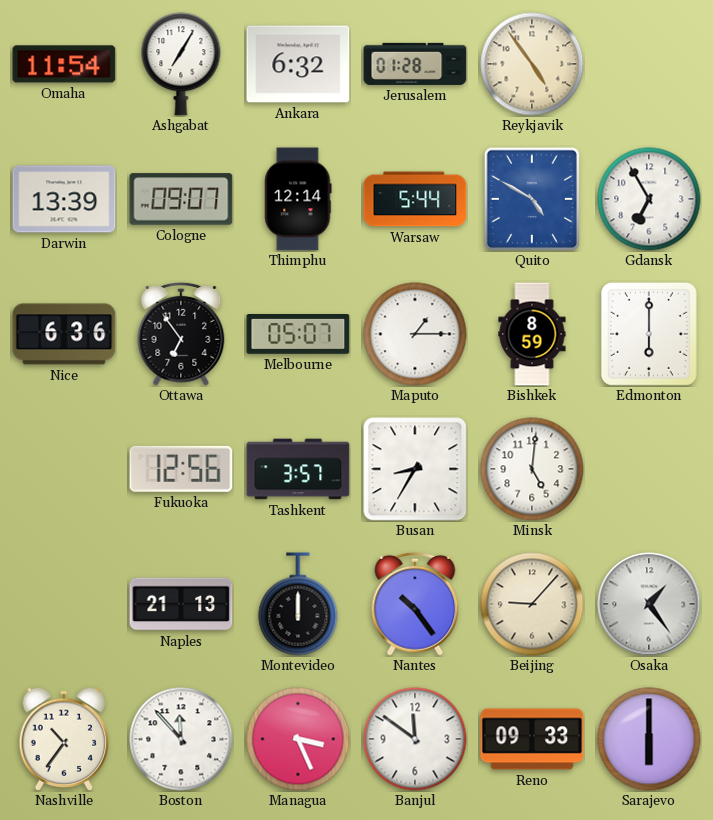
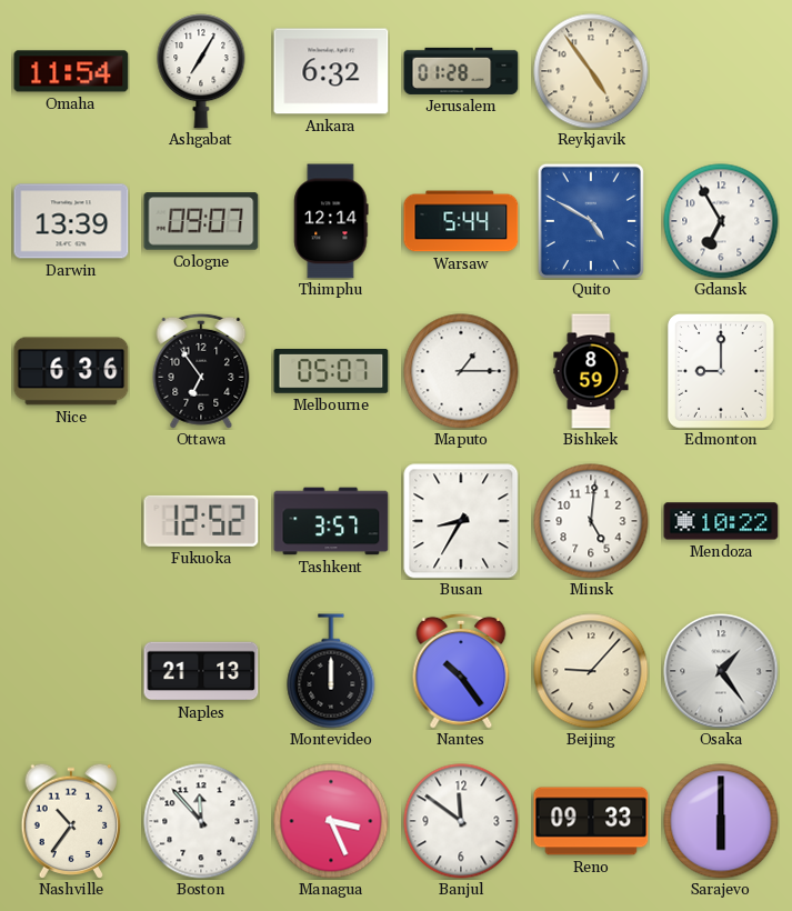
Edmonton: 6:00 -> 9:00
Fukuoka: 12:56 -> 12:52
Mendoza: none -> 10:22
